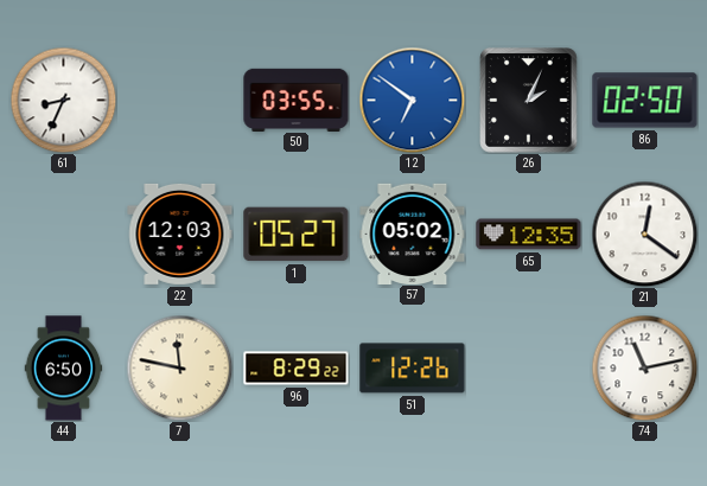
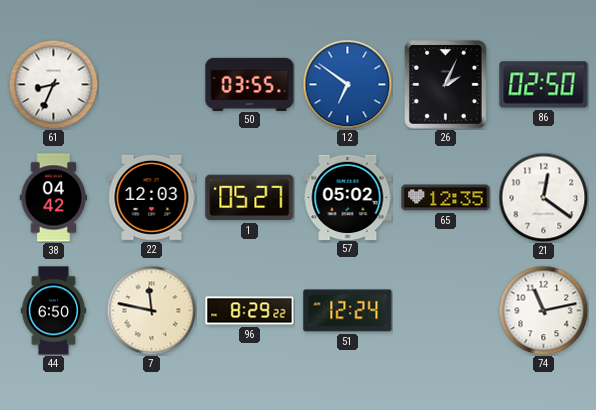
38: none -> 04:42
51: 12:26 -> 12:24
